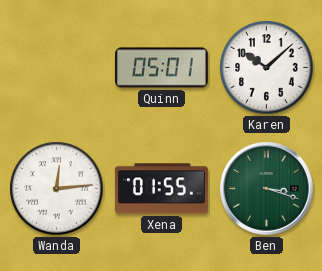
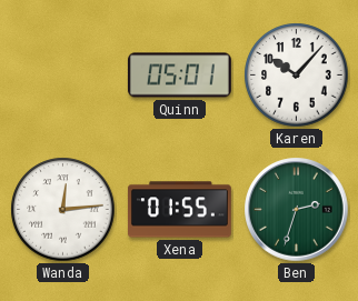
Karen: 10:08 -> 10:07
Ben: 3:18 -> 2:33
